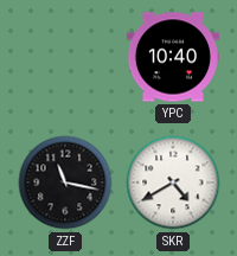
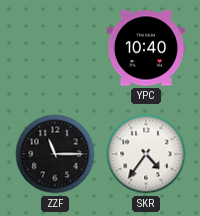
ZZF: 11:17 -> 11:15
SKR: 4:40 -> 4:36
